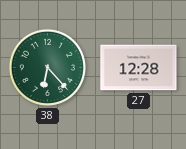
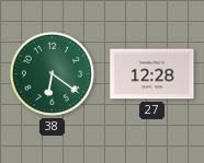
38: 6:23 -> 6:21
